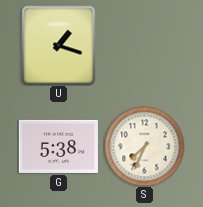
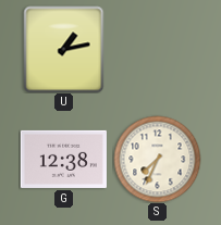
U: 1:18 -> 1:13
G: 5:38 -> 12:38
